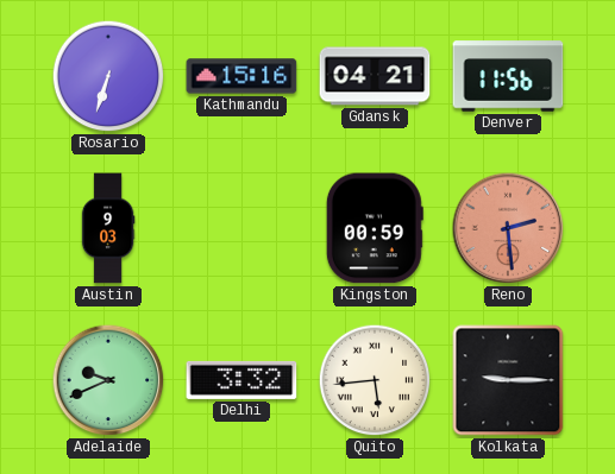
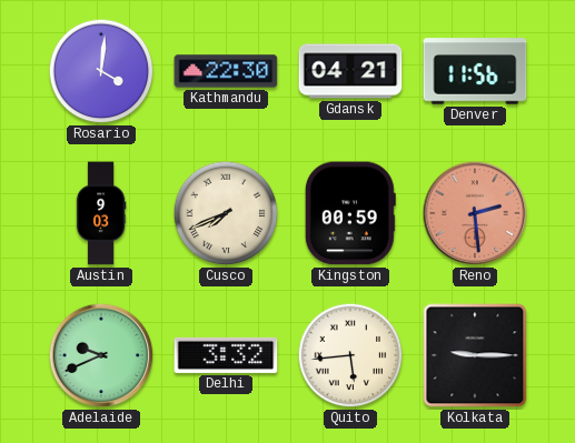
Rosario: 6:33 -> 4:01
Kathmandu: 15:16 -> 22:30
Cusco: none -> 7:41
